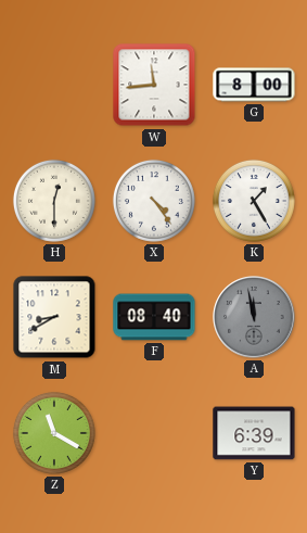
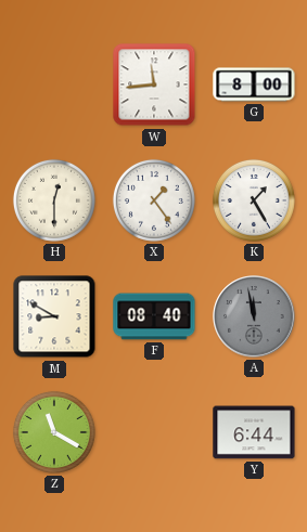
X: 4:24 -> 1:24
M: 8:40 -> 8:50
Y: 6:39 -> 6:44
